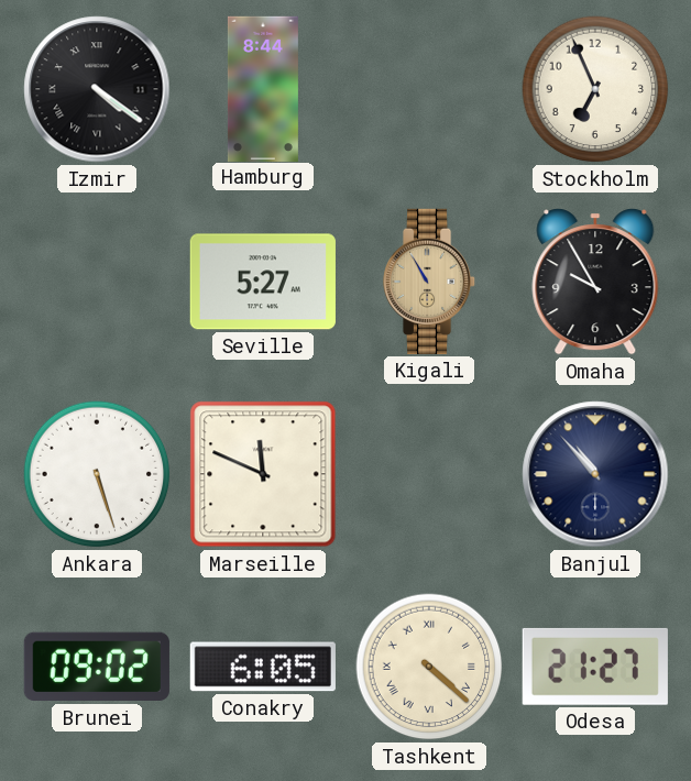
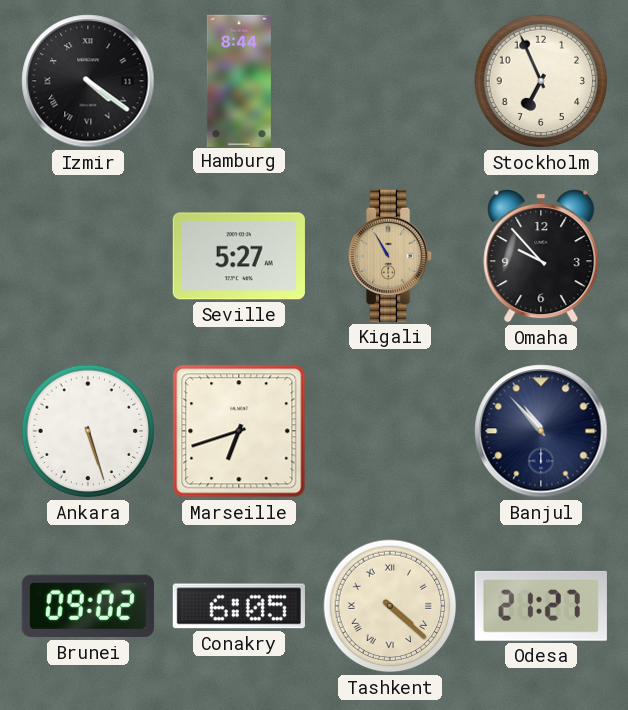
Omaha: 9:55 -> 9:53
Marseille: 11:49 -> 6:42
